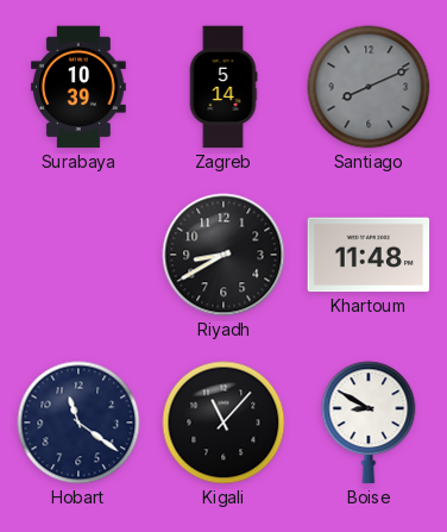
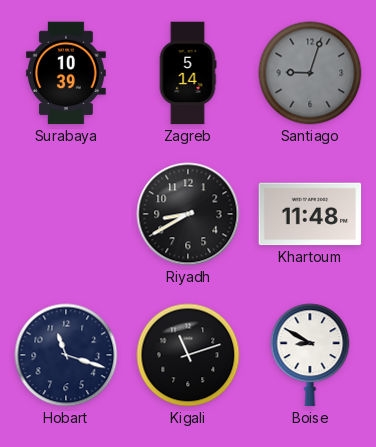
Santiago: 8:11 -> 9:03
Hobart: 11:21 -> 11:18
Kigali: 11:07 -> 11:12
